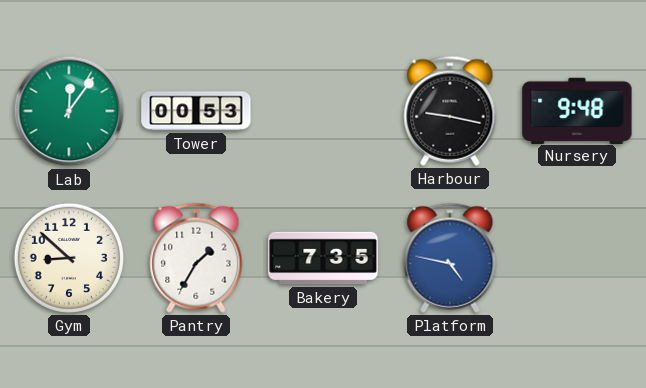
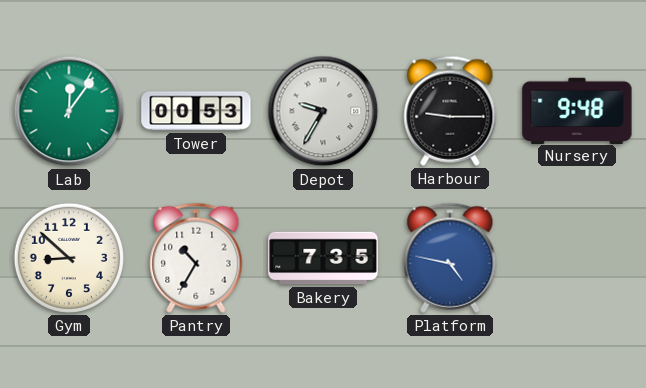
Depot: none -> 9:35
Harbour: 9:17 -> 9:15
Pantry: 1:35 -> 10:35
